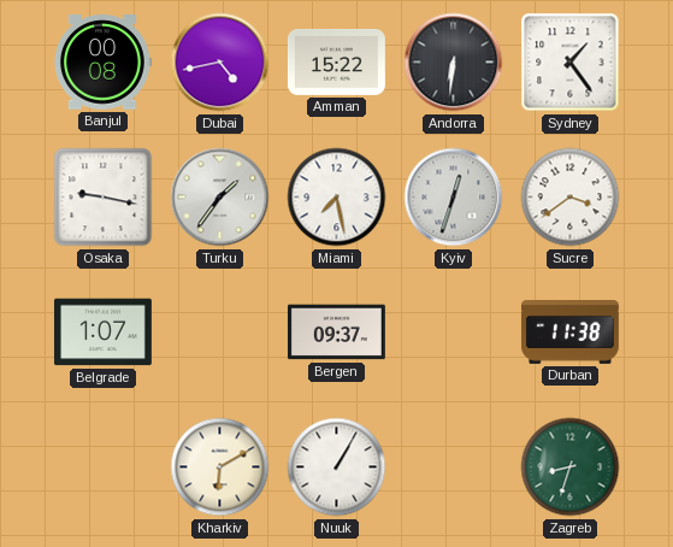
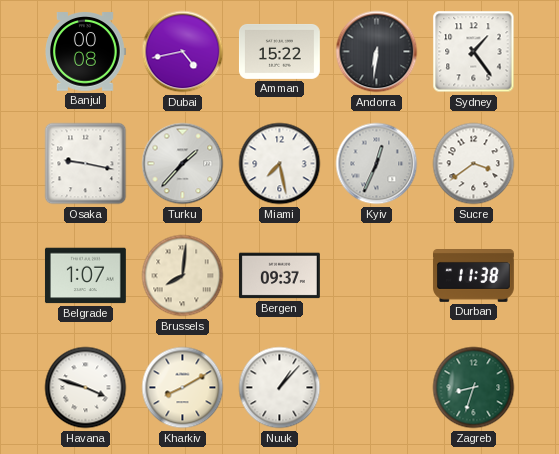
Turku: 1:36 -> 1:37
Kyiv: 12:33 -> 12:34
Brussels: none -> 8:01
Havana: none -> 3:48
Kharkiv: 6:10 -> 8:10
Nuuk: 1:05 -> 1:07
